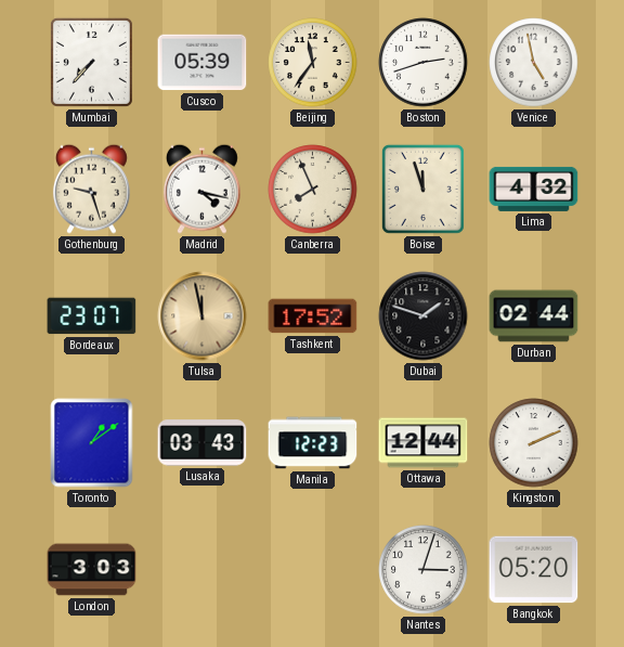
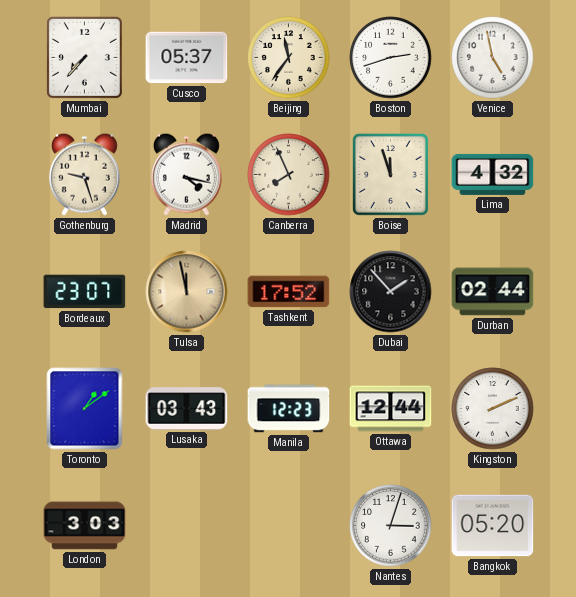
Cusco: 05:39 -> 05:37
Dubai: 1:48 -> 1:53
